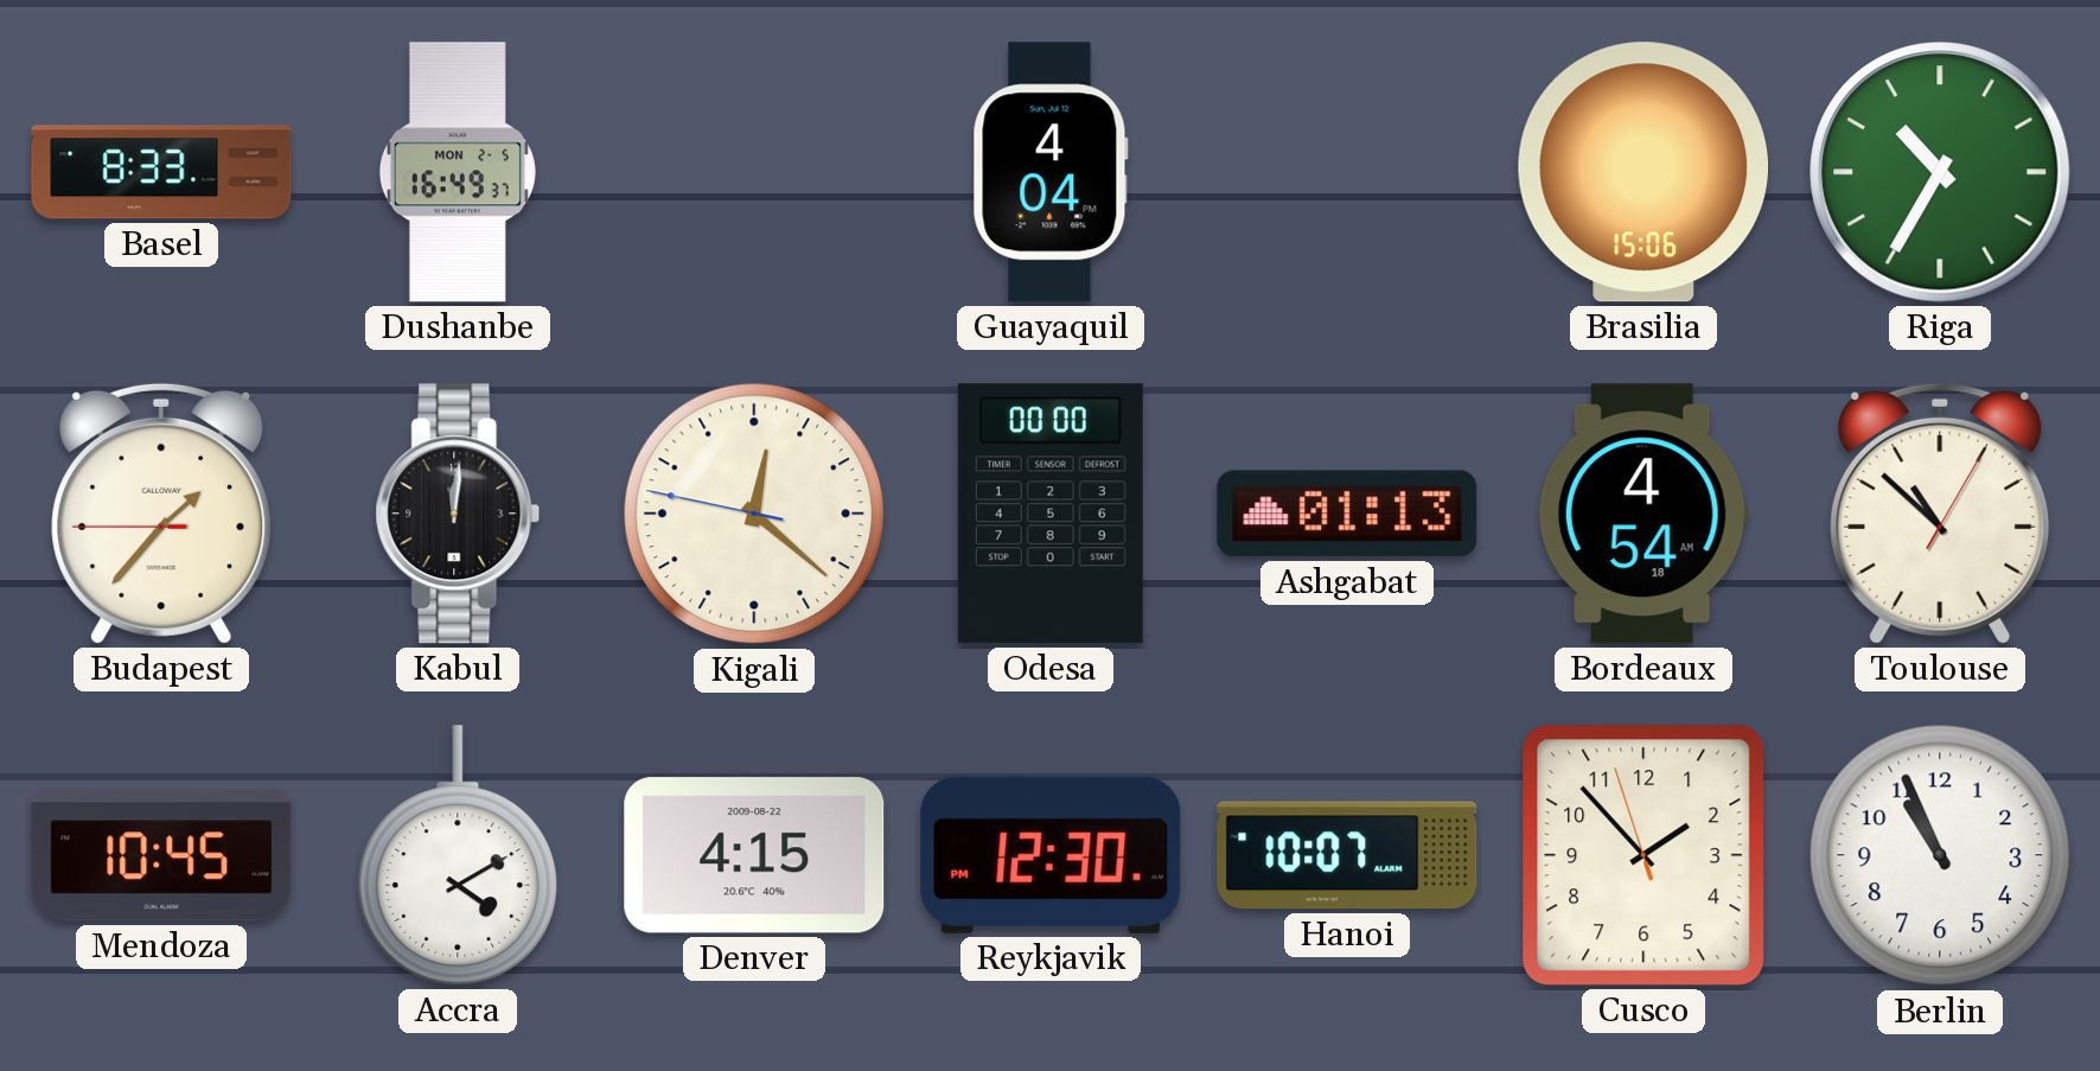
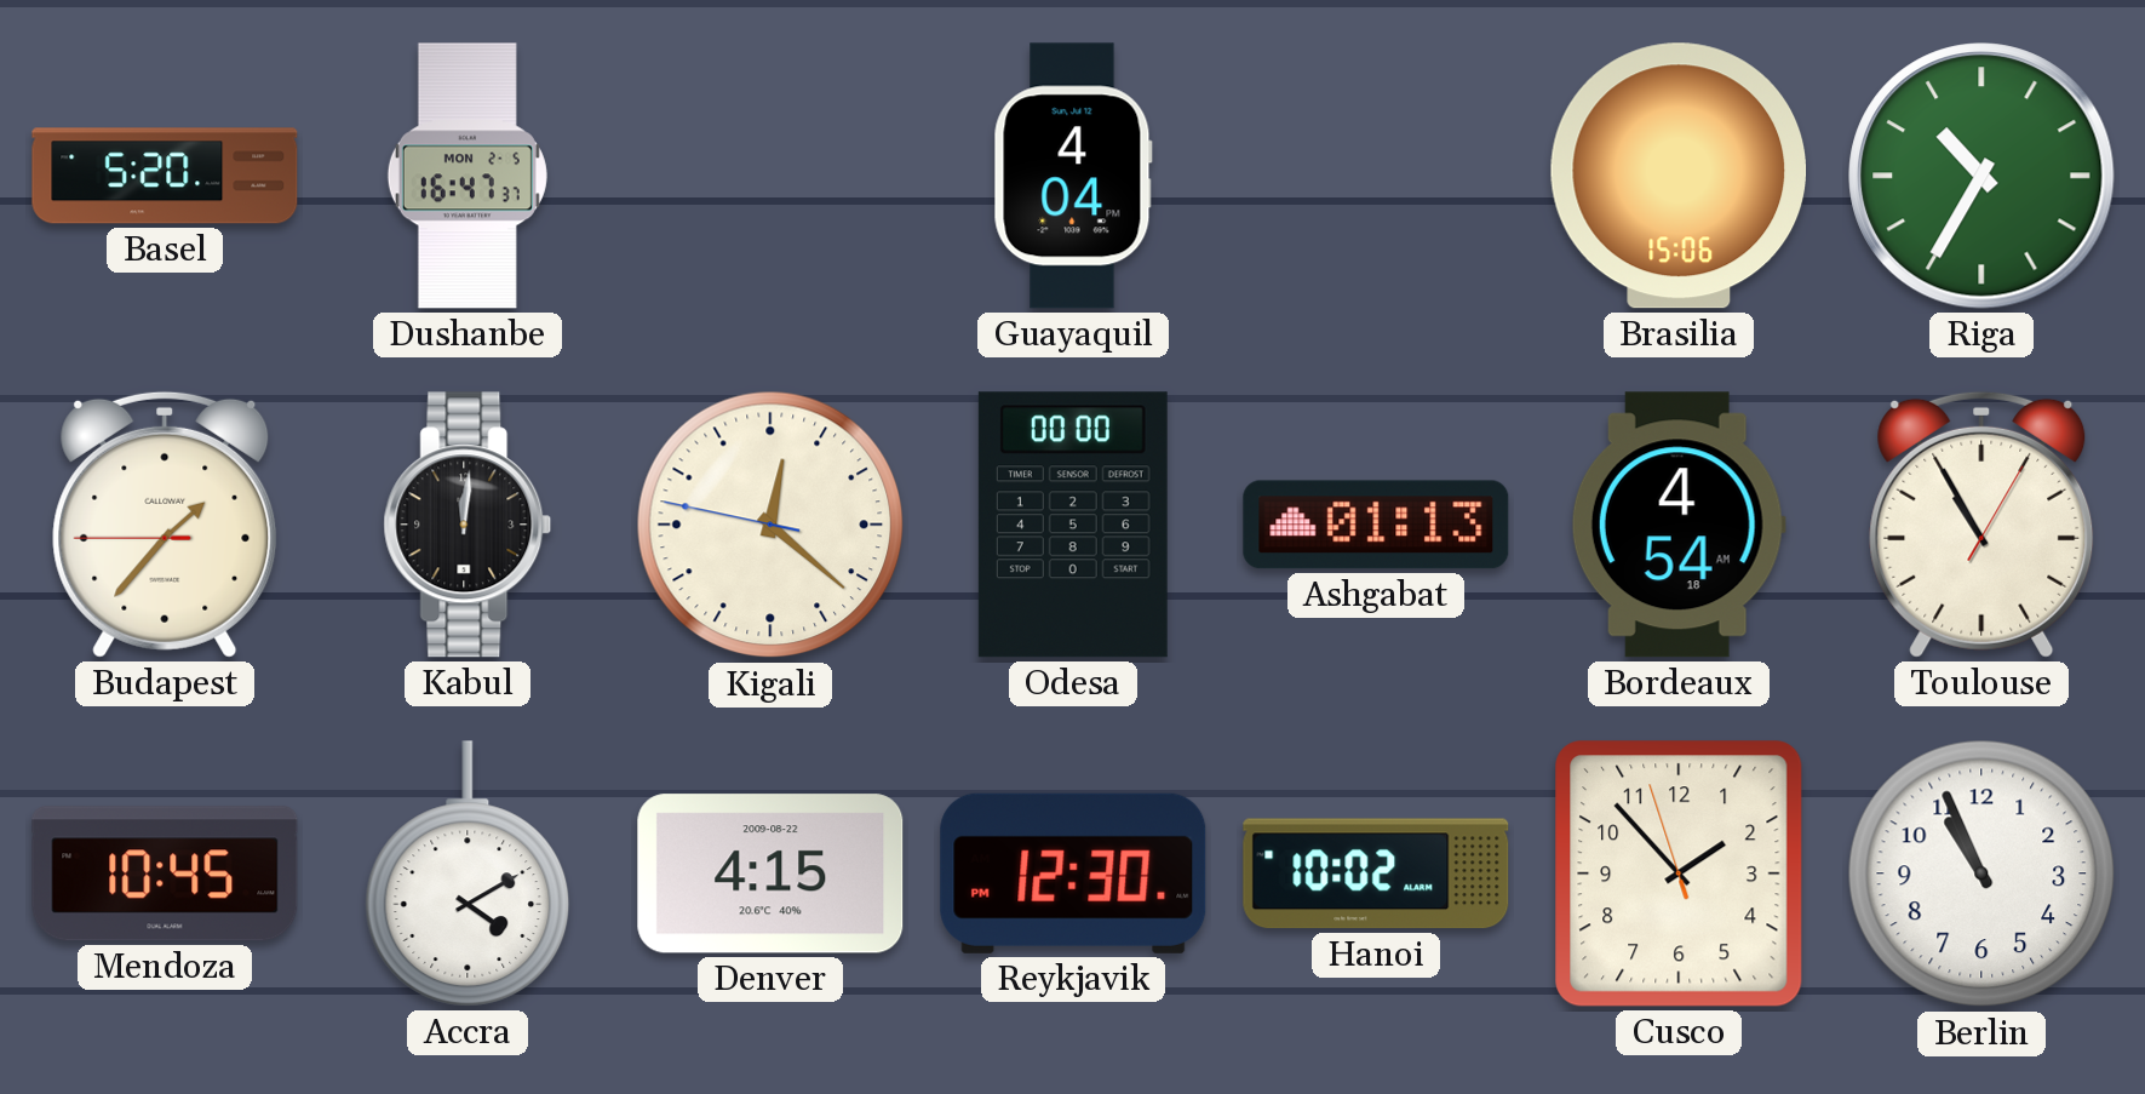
Basel: 8:33 -> 5:20
Dushanbe: 16:49 -> 16:47
Toulouse: 10:52 -> 10:55
Hanoi: 10:07 -> 10:02
